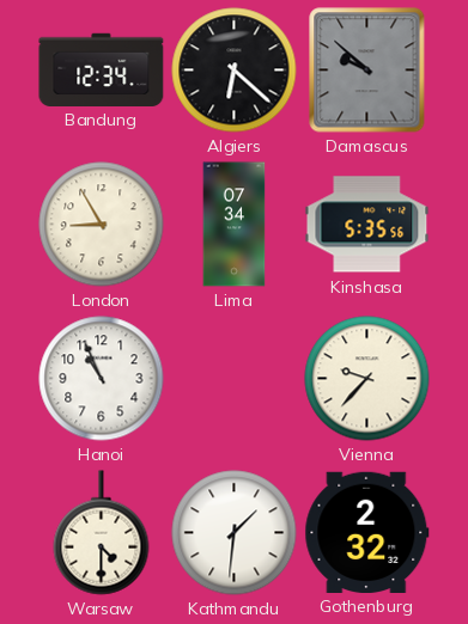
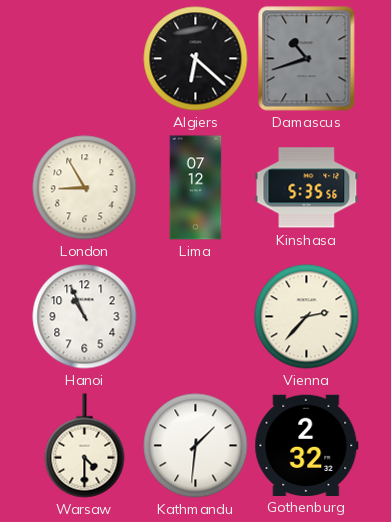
Bandung: 12:34 -> none
Damascus: 9:52 -> 10:42
Lima: 07:34 -> 07:12
Vienna: 9:37 -> 2:37
